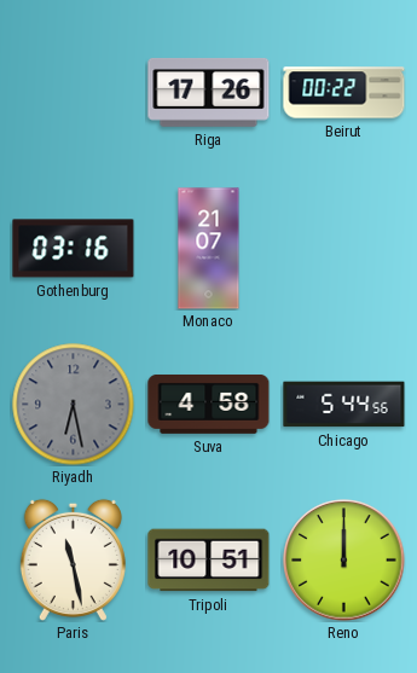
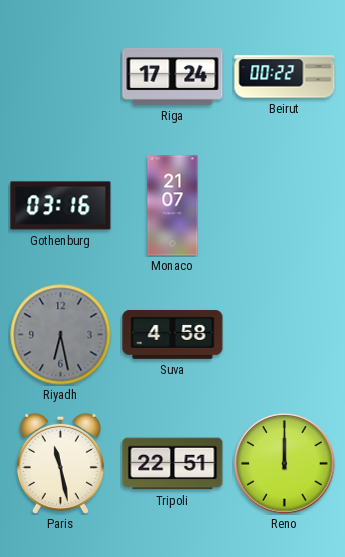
Riga: 17:26 -> 17:24
Chicago: 5:44 -> none
Tripoli: 10:51 -> 22:51
